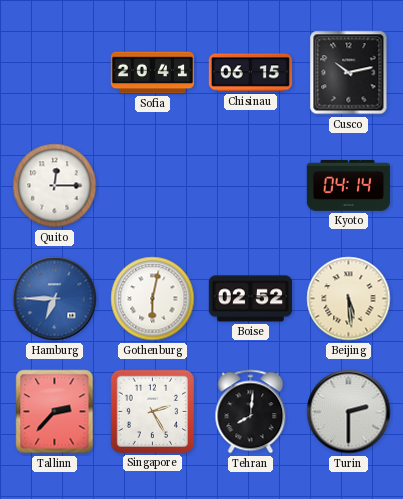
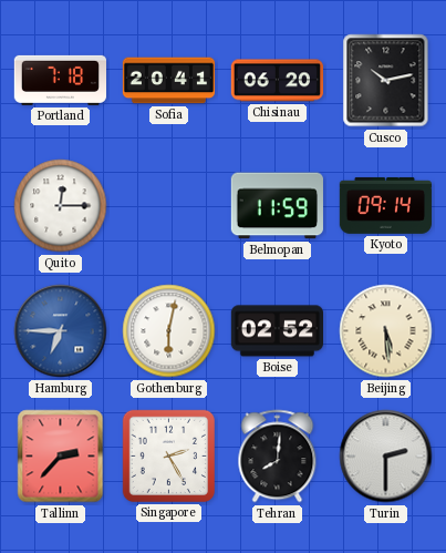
Portland: none -> 7:18
Chisinau: 06:15 -> 06:20
Belmopan: none -> 11:59
Kyoto: 04:14 -> 09:14
